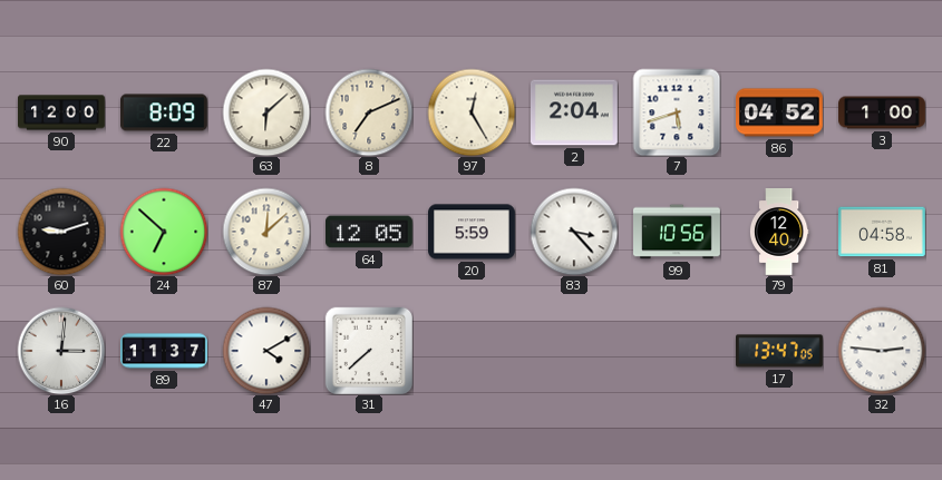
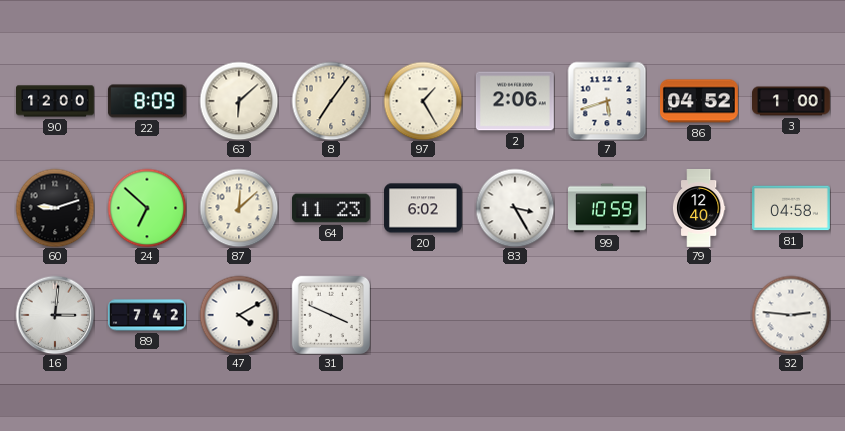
8: 7:11 -> 7:06
97: 12:25 -> 1:25
2: 2:04 -> 2:06
64: 12:05 -> 11:23
20: 5:59 -> 6:02
83: 3:23 -> 3:25
99: 10:56 -> 10:59
89: 11:37 -> 7:42
31: 7:38 -> 3:49
17: 13:47 -> none
